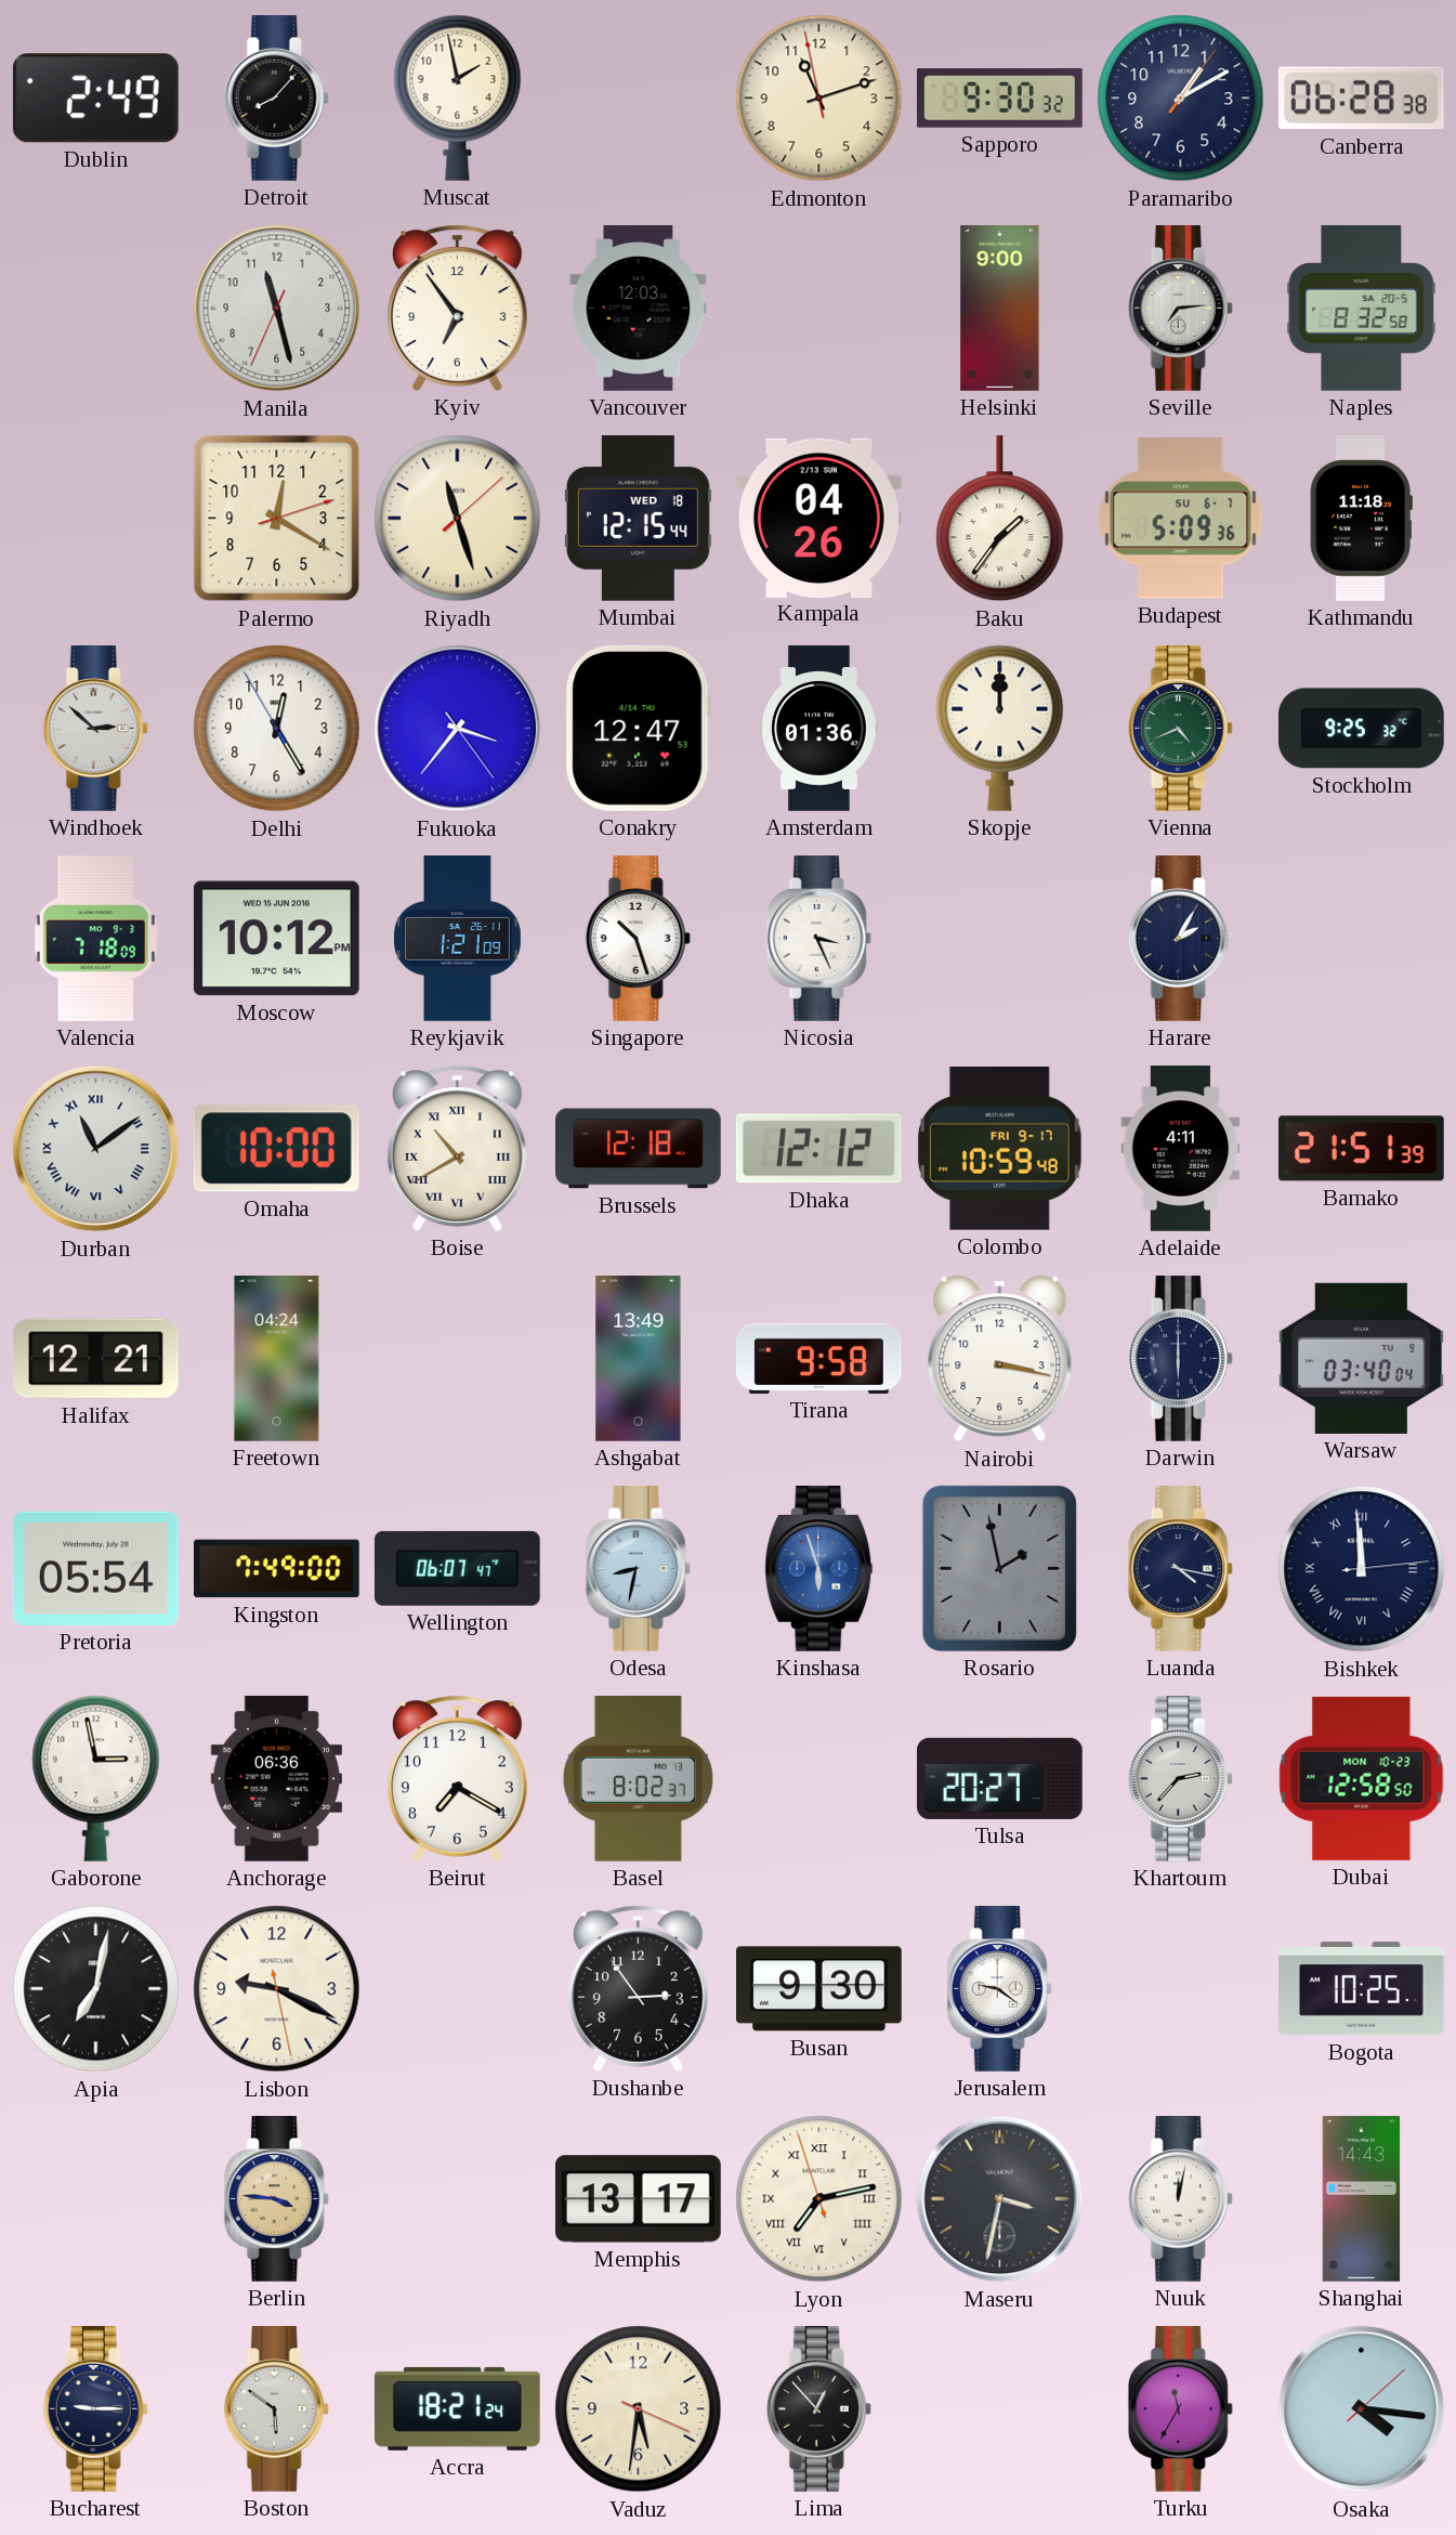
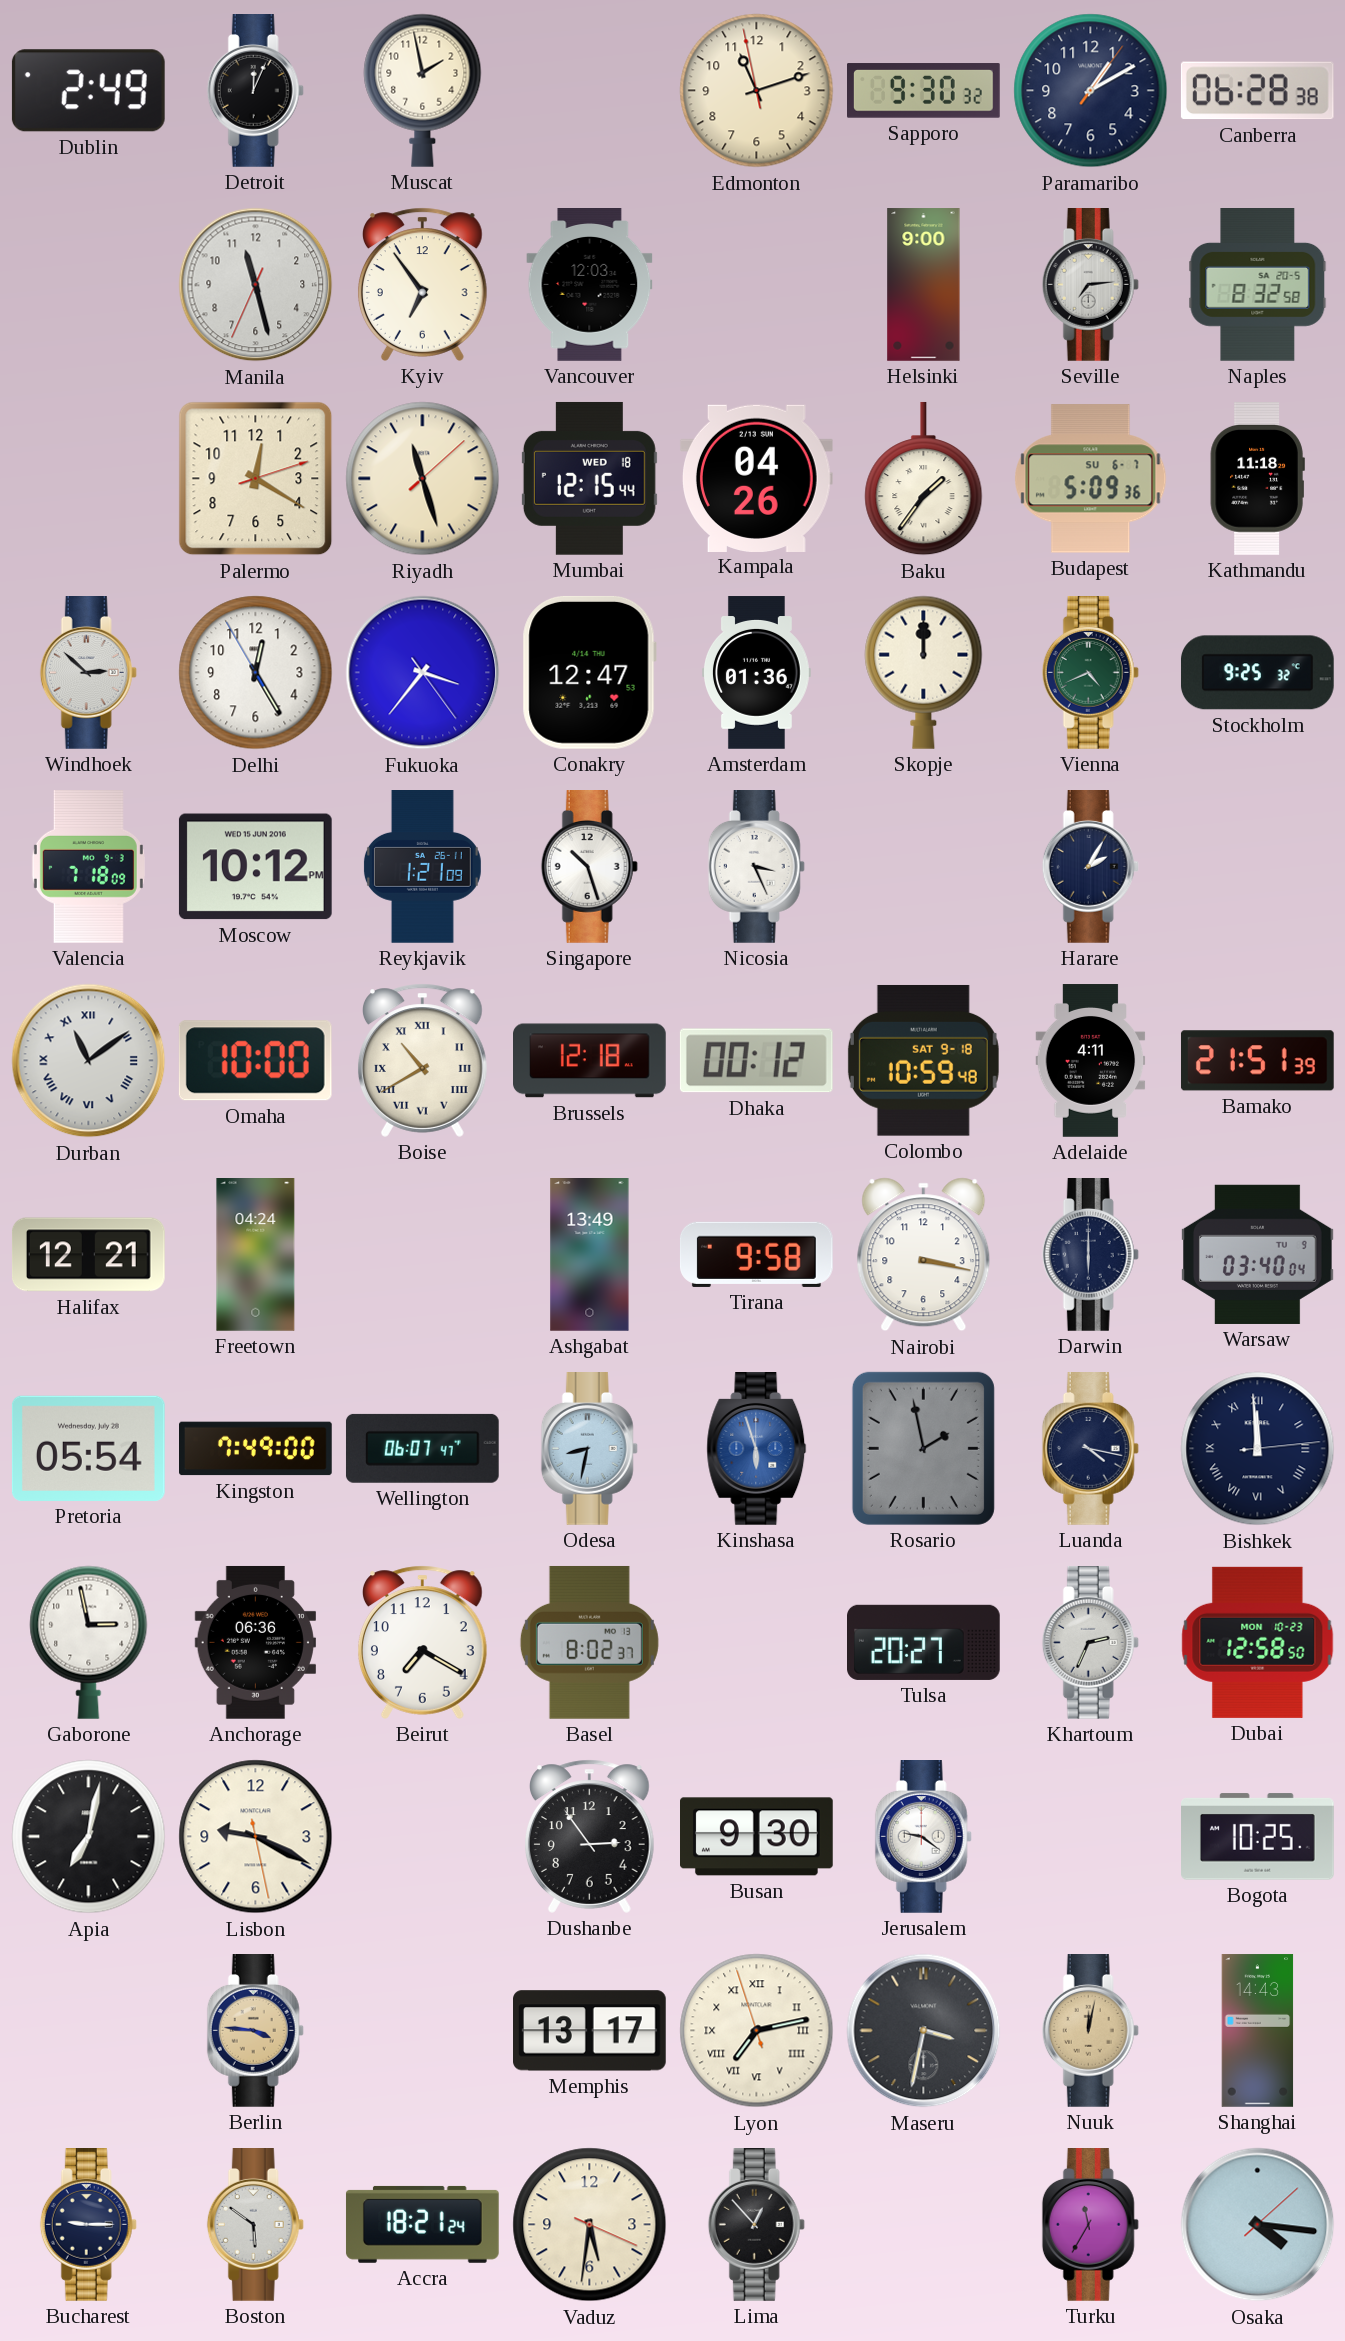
Detroit: 8:07 -> 12:04
Dhaka: 12:12 -> 00:12
Colombo date: FRI 9-17 -> SAT 9-18
Khartoum: 2:37 -> 2:34
Nuuk dial: white -> champagne
